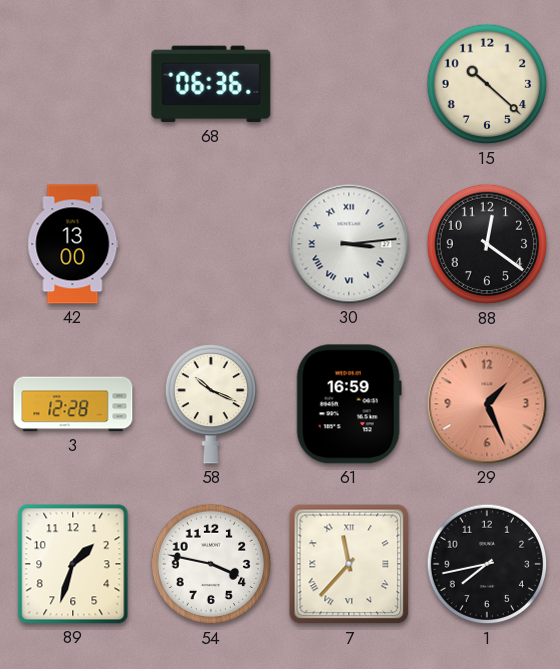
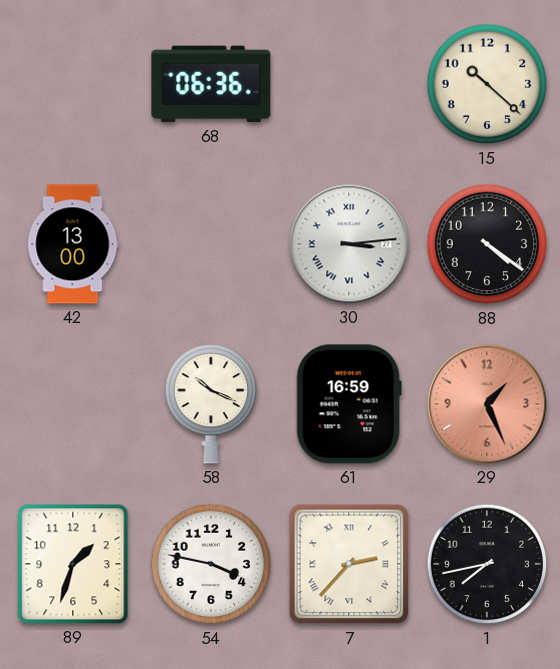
88: 12:21 -> 4:21
3: 12:28 -> none
7: 11:37 -> 2:37
